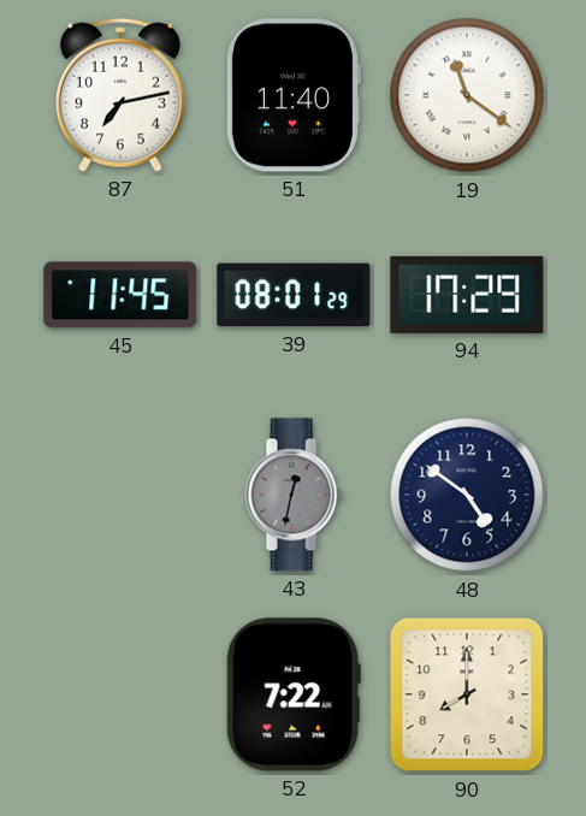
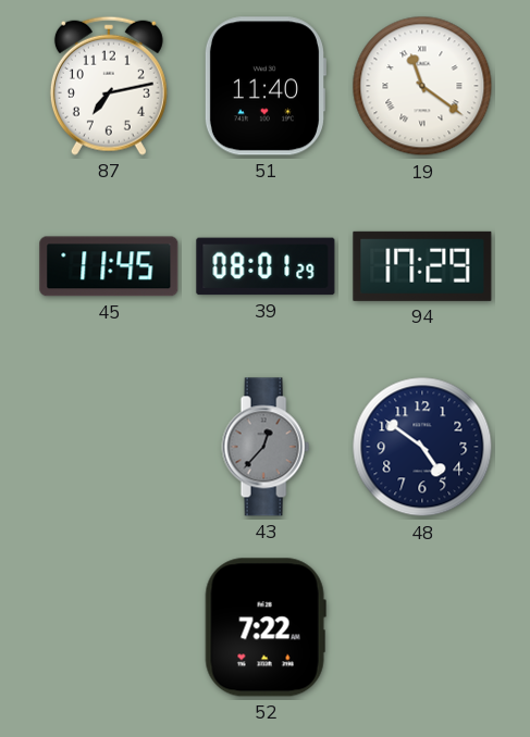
43: 12:32 -> 12:37
90: 8:00 -> none
